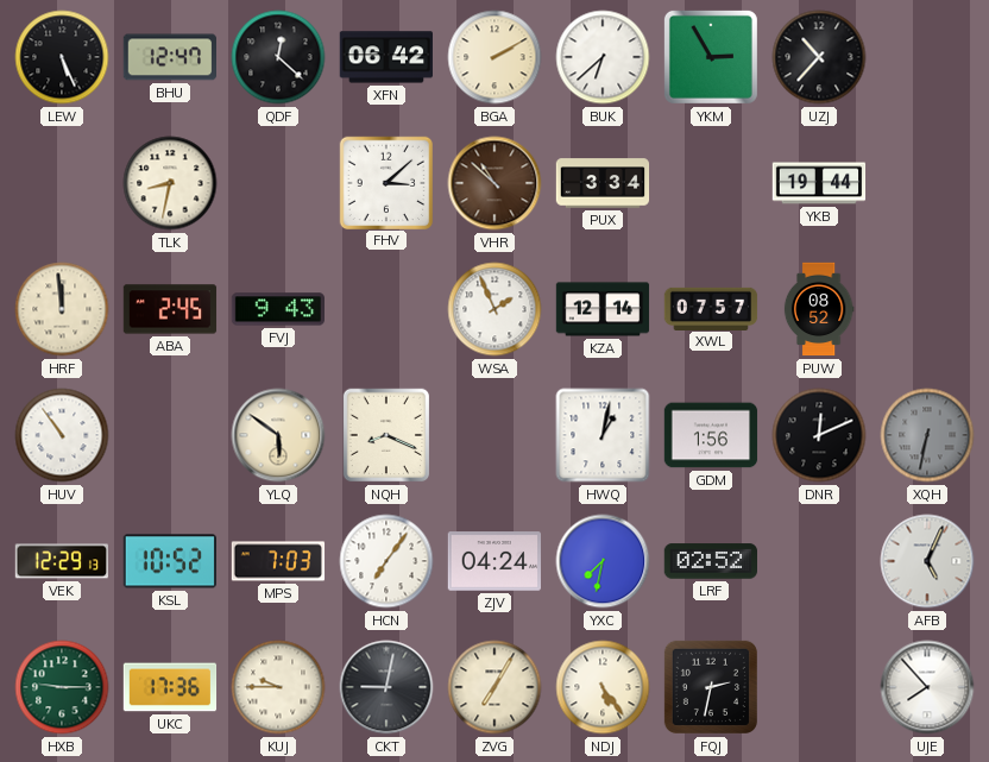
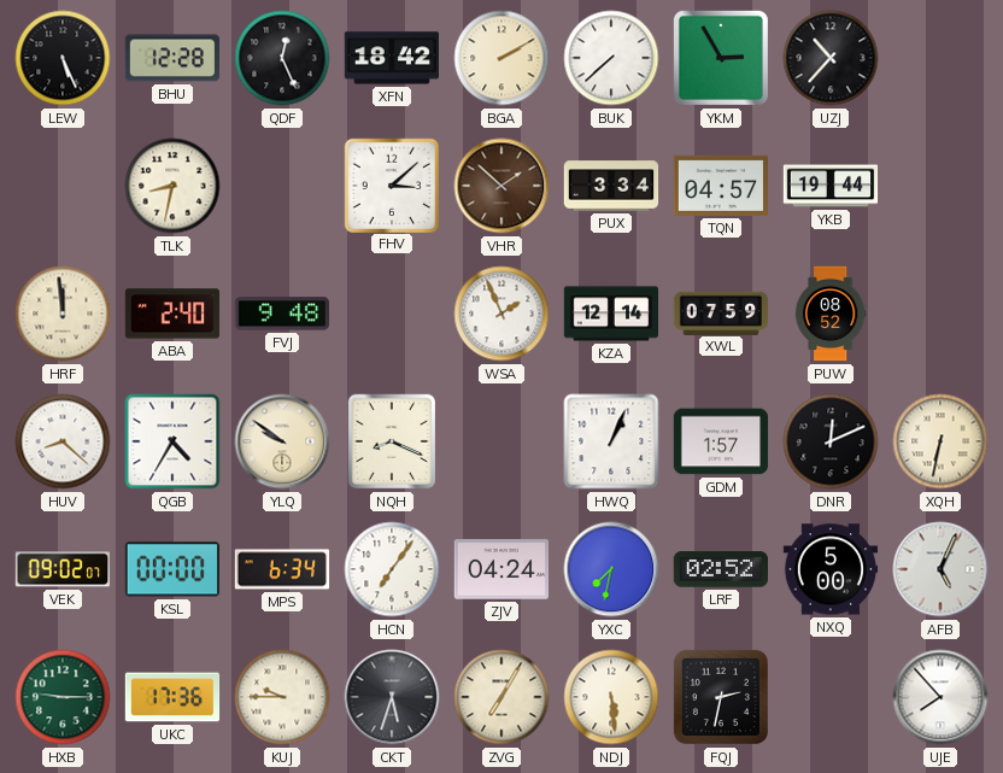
BHU: 12:47 -> 12:28
QDF: 12:22 -> 12:26
XFN: 06:42 -> 18:42
BUK: 6:38 -> 7:38
VHR: 10:52 -> 1:52
TQN: none -> 04:57
ABA: 2:45 -> 2:40
FVJ: 9:43 -> 9:48
XWL: 07:57 -> 07:59
HUV: 10:54 -> 8:22
QGB: none -> 4:35
YLQ: 5:51 -> 9:51
HWQ: 1:02 -> 1:04
GDM: 1:56 -> 1:57
XQH dial: grey -> cream
VEK: 12:29 -> 09:02
KSL: 10:52 -> 00:00
MPS: 7:03 -> 6:34
NXQ: none -> 5:00
CKT: 9:02 -> 5:33
NDJ: 5:24 -> 5:29
